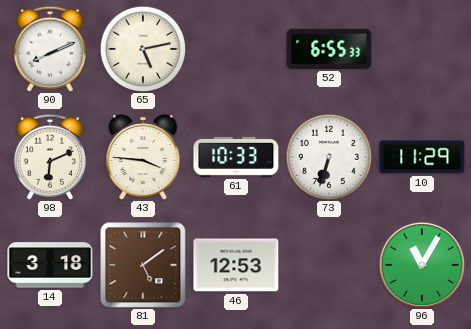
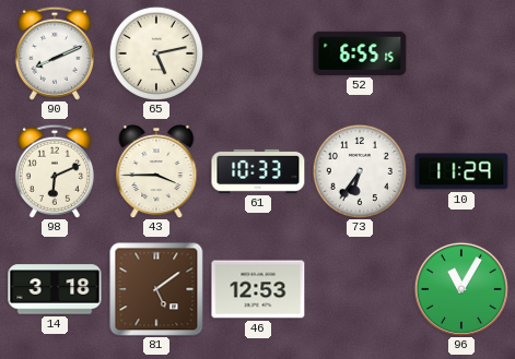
52: 6:55:33 -> 6:55:15
43: 3:46 -> 3:45
73: 6:33 -> 6:36
